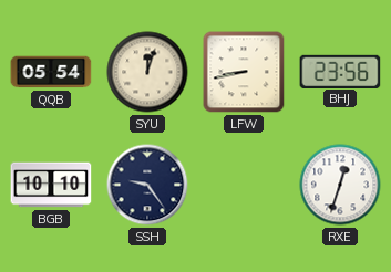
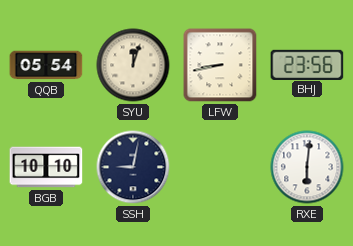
SSH: 9:24 -> 9:02
RXE: 12:33 -> 6:01
